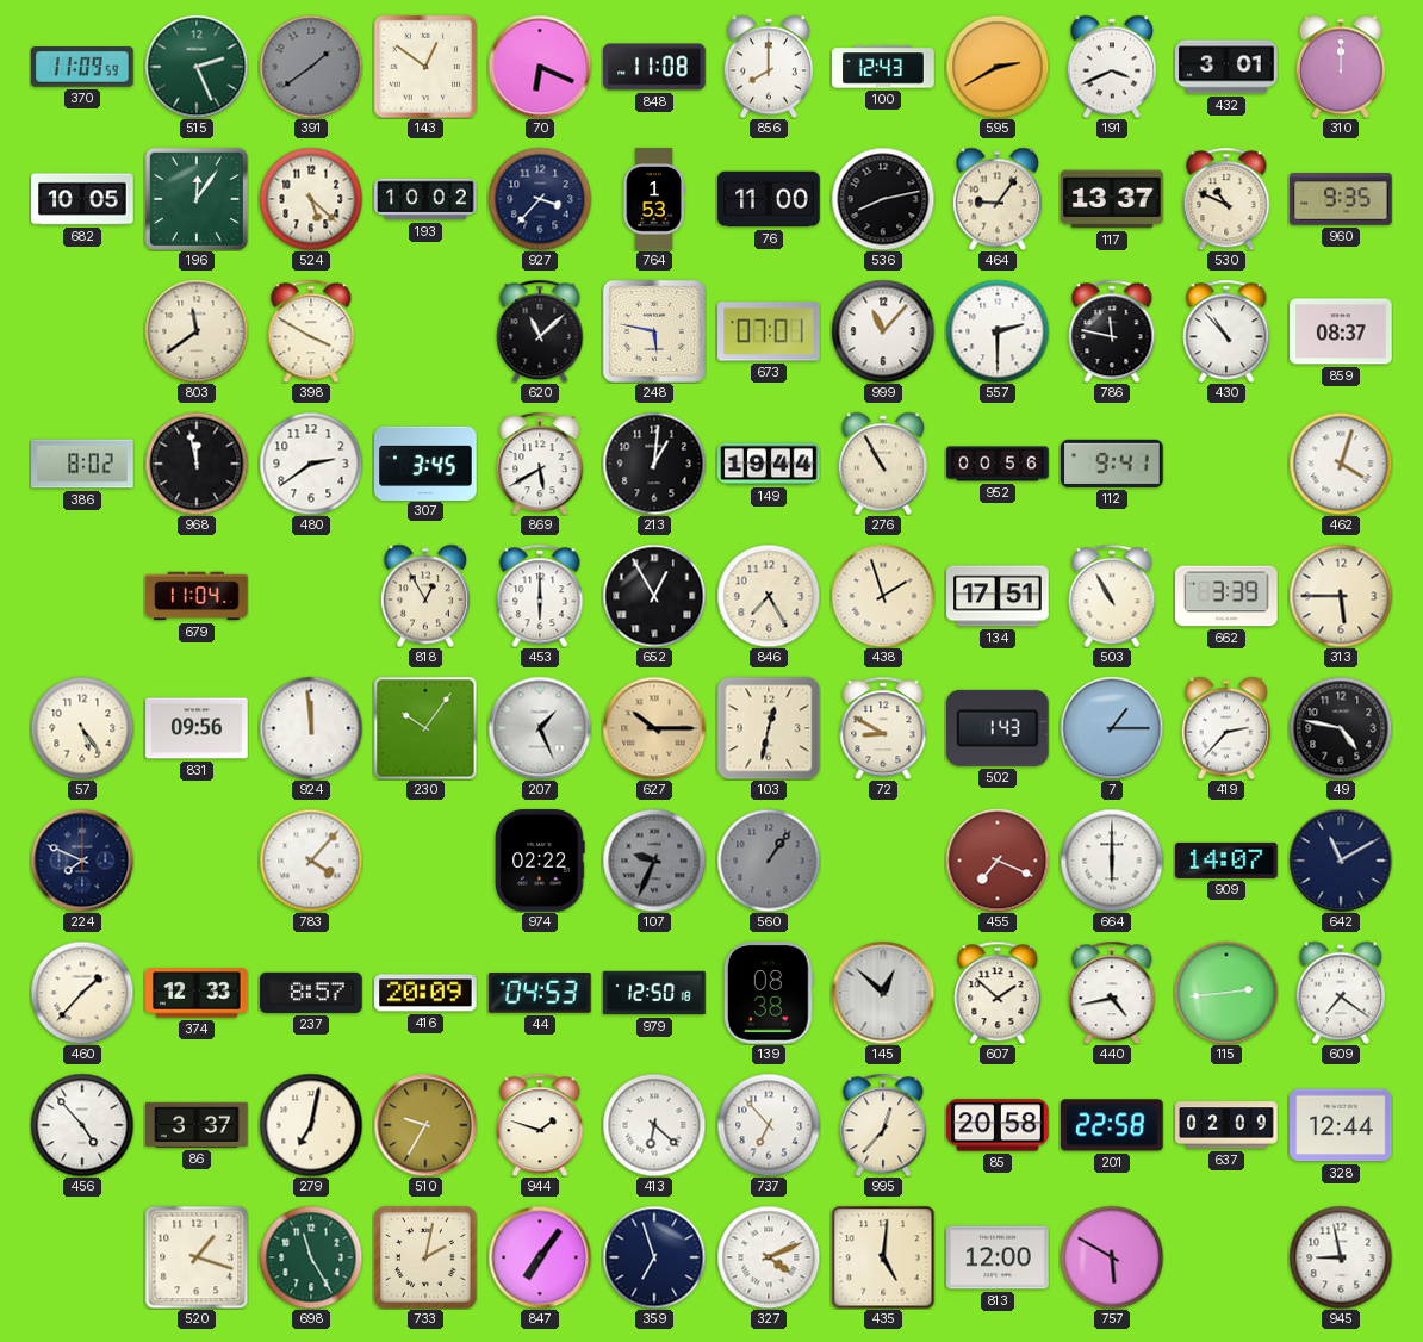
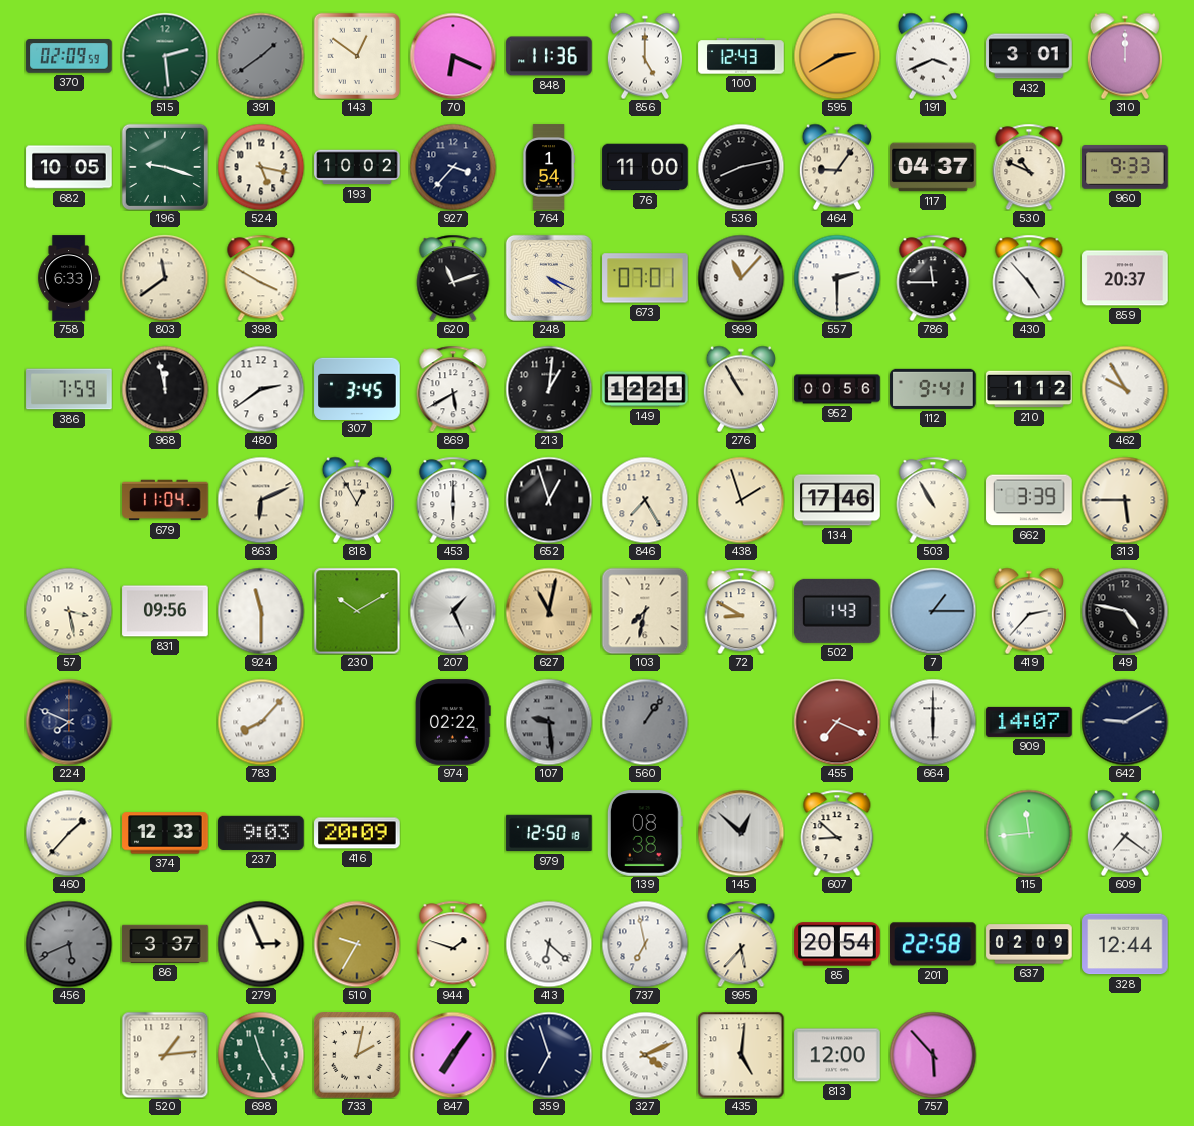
370: 11:09 -> 02:09
515: 2:26 -> 2:29
848: 11:08 -> 11:36
856: 8:00 -> 5:00
196: 12:06 -> 9:18
524: 5:22 -> 5:17
764: 1:53 -> 1:54
117: 13:37 -> 04:37
960: 9:35 -> 9:33
758: none -> 6:33
620: 11:08 -> 11:12
248: 5:47 -> 4:19
786: 11:47 -> 11:45
430: 10:53 -> 4:53
859: 08:37 -> 20:37
386: 8:02 -> 7:59
149: 19:44 -> 12:21
210: none -> 1:12
462: 4:03 -> 9:55
863: none -> 6:11
652: 12:55 -> 12:57
134: 17:51 -> 17:46
57: 5:24 -> 3:28
924: 11:59 -> 11:30
230: 10:06 -> 10:10
627: 10:15 -> 11:02
103: 12:32 -> 7:32
783: 4:07 -> 8:07
107: 9:34 -> 9:29
642: 11:10 -> 9:10
237: 8:57 -> 9:03
44: 04:53 -> none
607: 1:52 -> 8:52
440: 4:43 -> none
115: 2:44 -> 11:44
456: 4:53 -> 5:41
456 dial: white -> grey
279: 7:02 -> 2:56
737: 6:53 -> 6:58
995: 12:37 -> 5:37
85: 20:58 -> 20:54
520: 1:18 -> 1:14
757: 5:50 -> 5:53
945: 8:58 -> none
